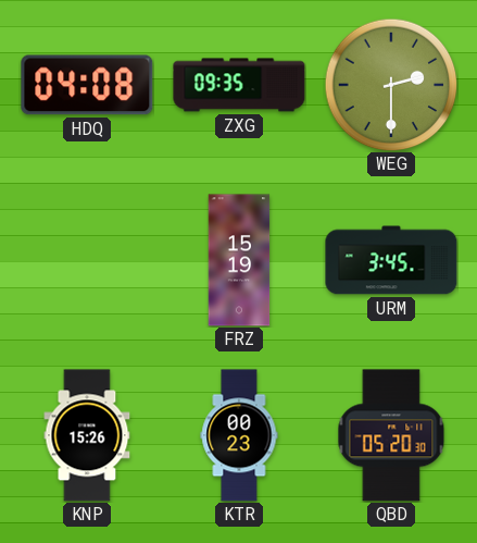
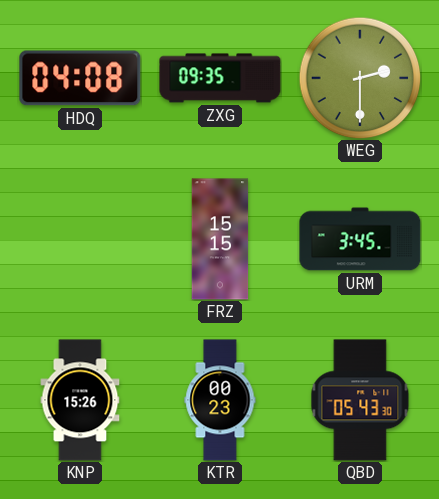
FRZ: 15:19 -> 15:15
QBD: 05:20 -> 05:43
